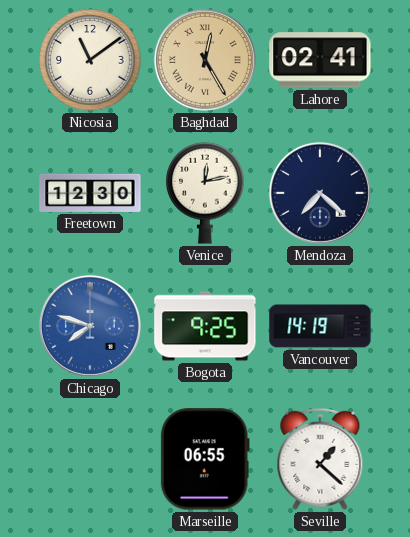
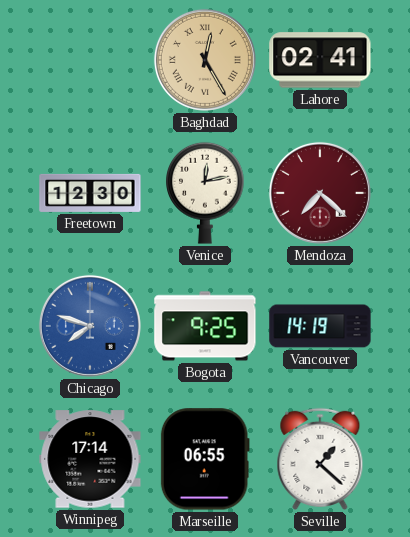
Nicosia: 11:09 -> none
Mendoza dial: navy -> burgundy
Winnipeg: none -> 17:14
